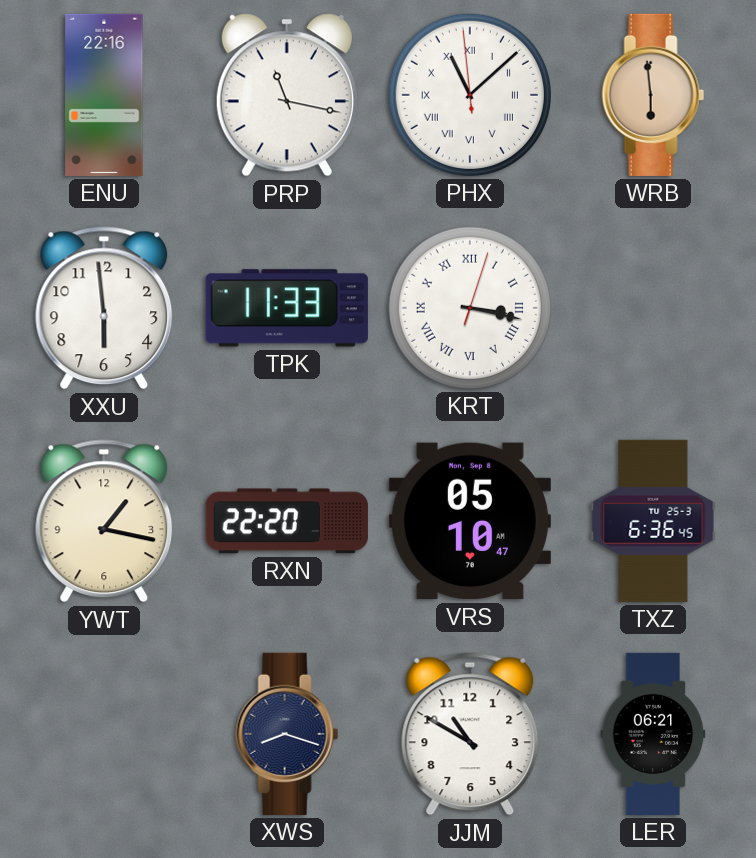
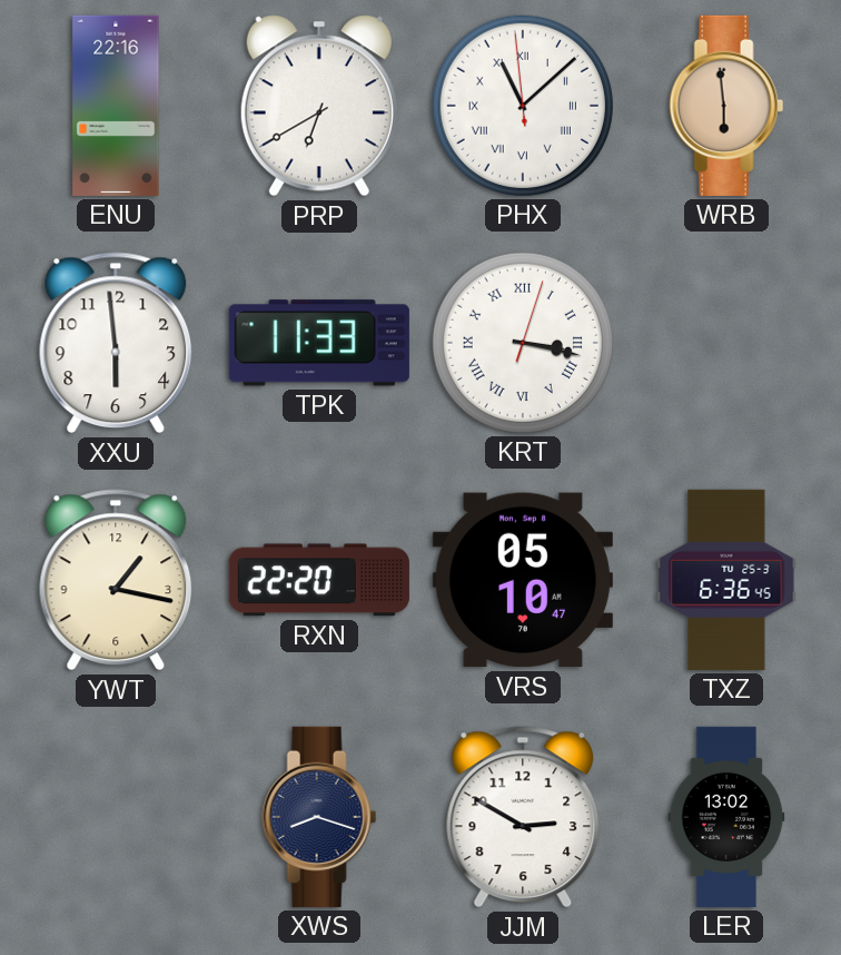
PRP: 11:17 -> 6:40
JJM: 10:50 -> 2:50
LER: 06:21 -> 13:02
